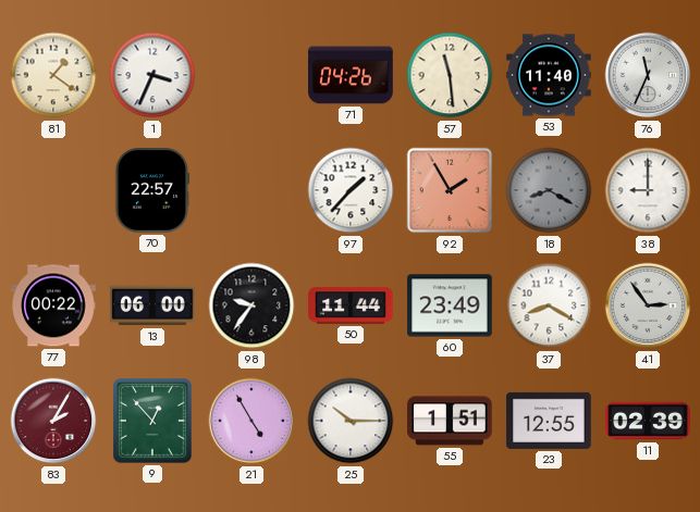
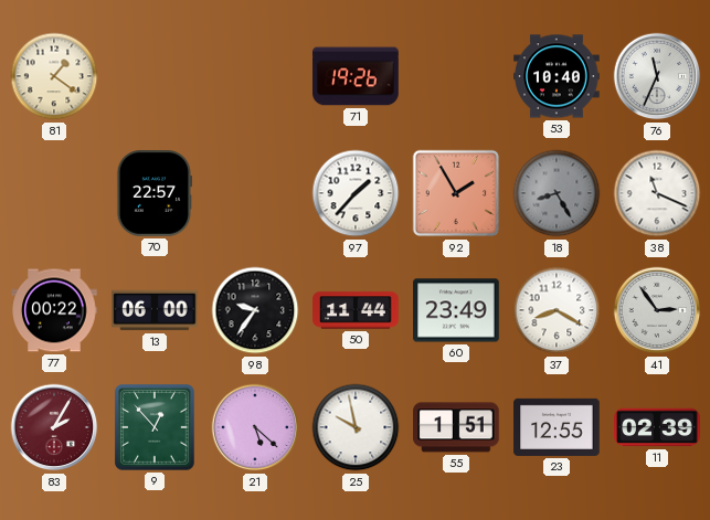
1: 3:34 -> none
71: 04:26 -> 19:26
57: 11:29 -> none
53: 11:40 -> 10:40
18: 8:20 -> 8:25
38: 9:00 -> 11:19
21: 4:55 -> 5:22
25: 10:15 -> 9:58
